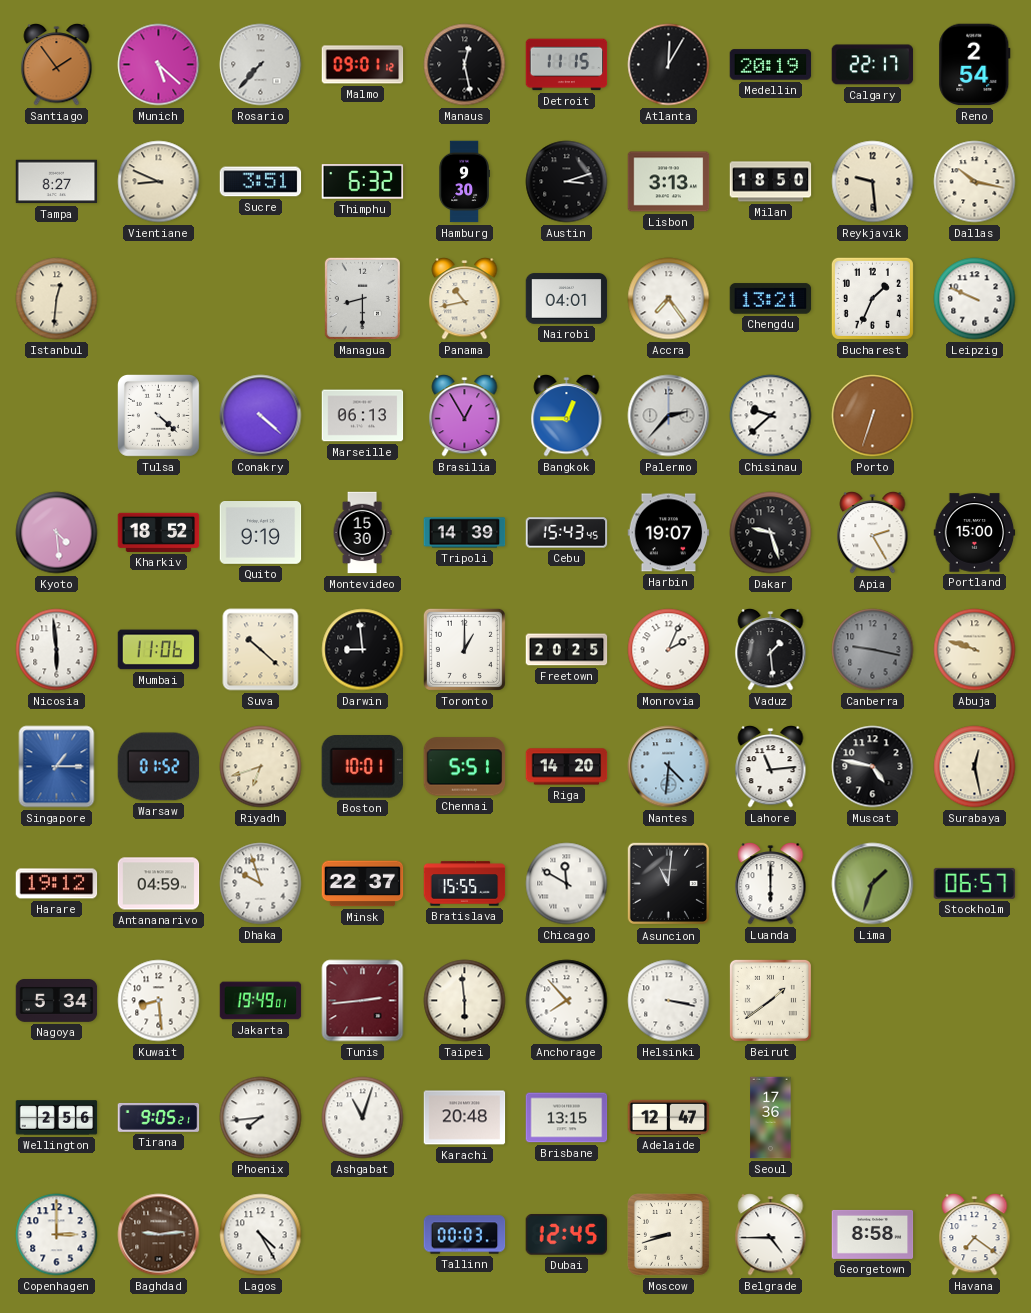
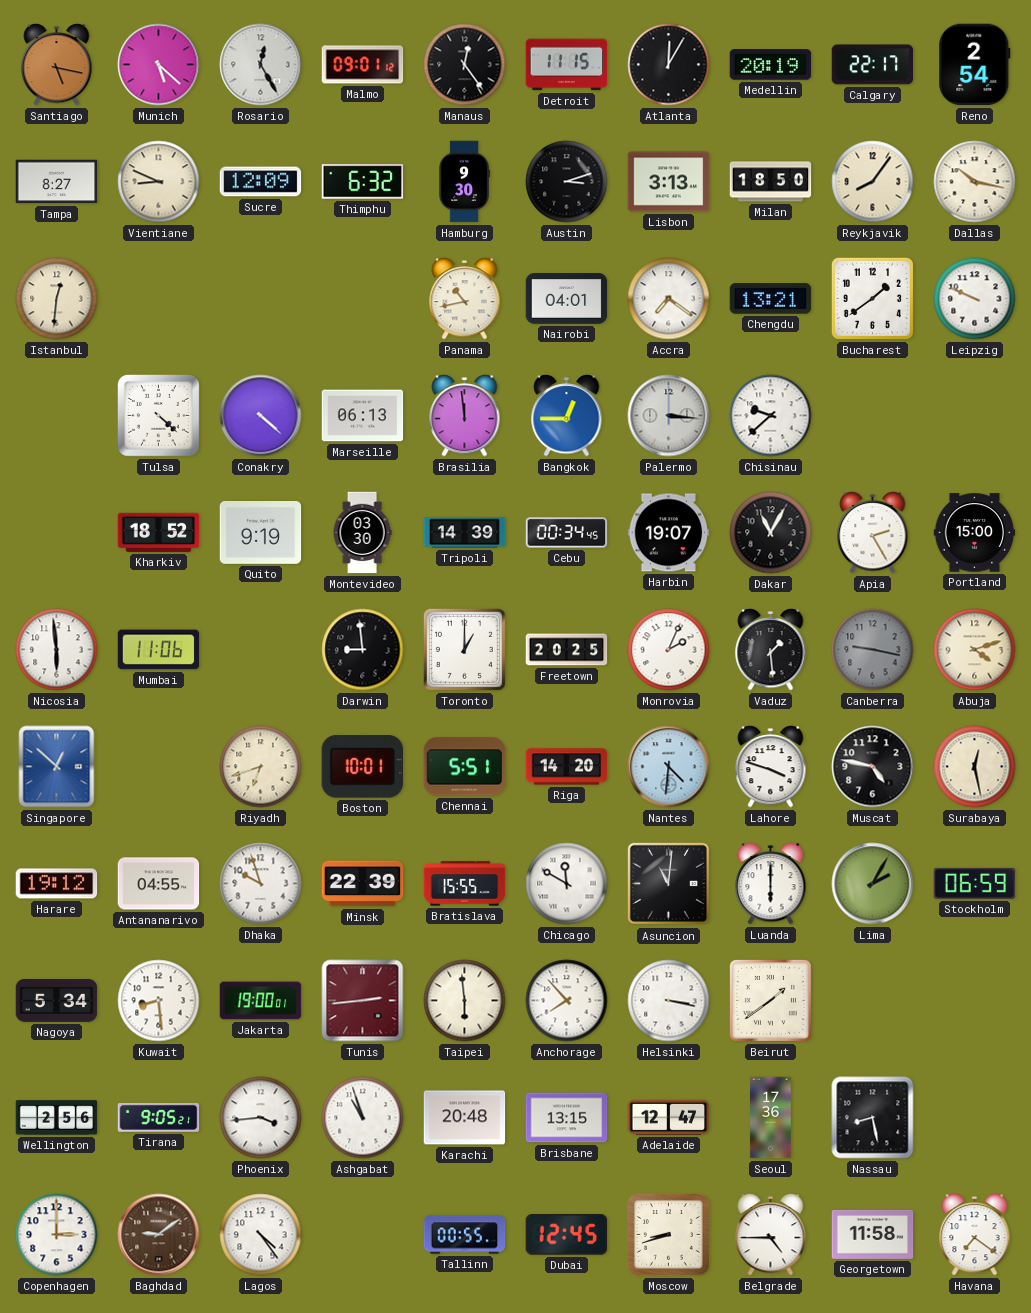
Santiago: 1:54 -> 5:17
Rosario: 7:37 -> 12:25
Manaus: 12:28 -> 12:24
Sucre: 3:51 -> 12:09
Reykjavik: 9:29 -> 8:06
Managua: 8:30 -> none
Accra: 7:24 -> 7:21
Bucharest: 1:34 -> 1:39
Brasilia: 12:55 -> 11:59
Palermo: 2:37 -> 3:16
Porto: 6:33 -> none
Kyoto: 4:29 -> none
Montevideo: 15:30 -> 03:30
Cebu: 15:43 -> 00:34
Dakar: 9:27 -> 11:05
Suva: 10:22 -> none
Abuja: 9:48 -> 4:12
Singapore: 1:15 -> 12:52
Warsaw: 01:52 -> none
Lahore: 11:14 -> 3:48
Antananarivo: 04:59 -> 04:55
Minsk: 22:37 -> 22:39
Lima: 1:33 -> 2:05
Stockholm: 06:57 -> 06:59
Jakarta: 19:49 -> 19:00
Phoenix: 7:44 -> 3:44
Ashgabat: 11:03 -> 10:57
Nassau: none -> 8:28
Baghdad: 9:14 -> 9:09
Lagos: 4:25 -> 4:24
Tallinn: 00:03 -> 00:55
Georgetown: 8:58 -> 11:58
